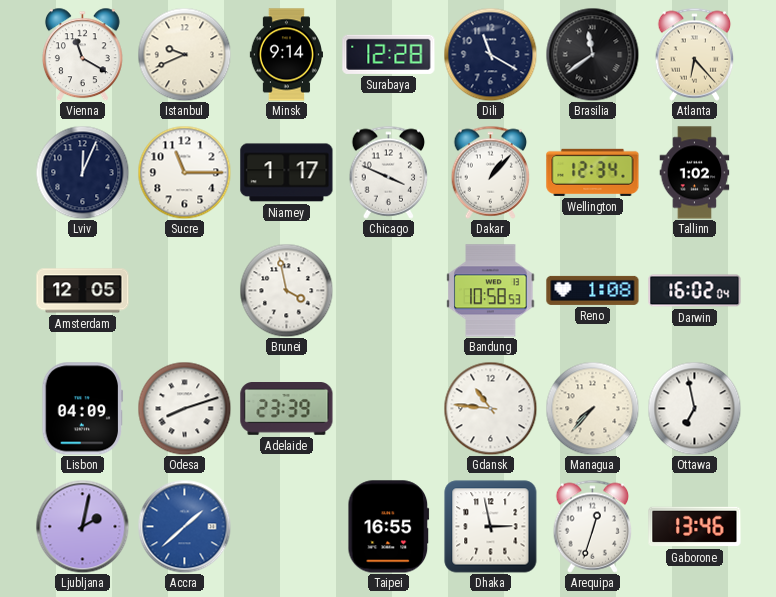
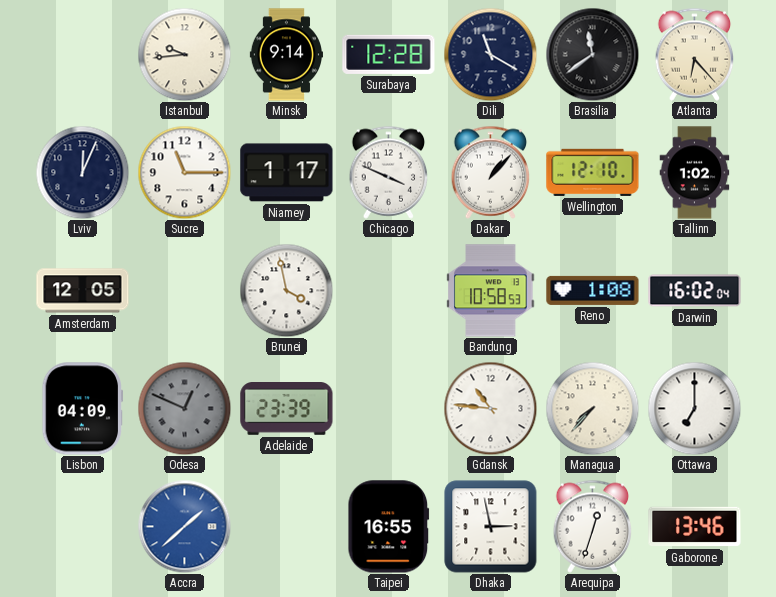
Vienna: 11:20 -> none
Istanbul: 9:41 -> 9:44
Wellington: 12:34 -> 12:10
Odesa: 8:12 -> 12:49
Odesa dial: white -> grey
Ottawa: 6:58 -> 7:00
Ljubljana: 2:02 -> none
